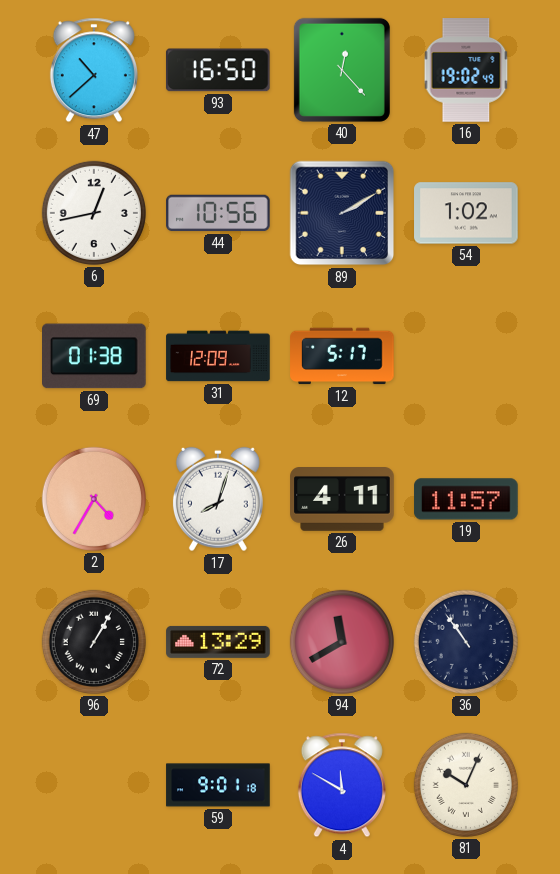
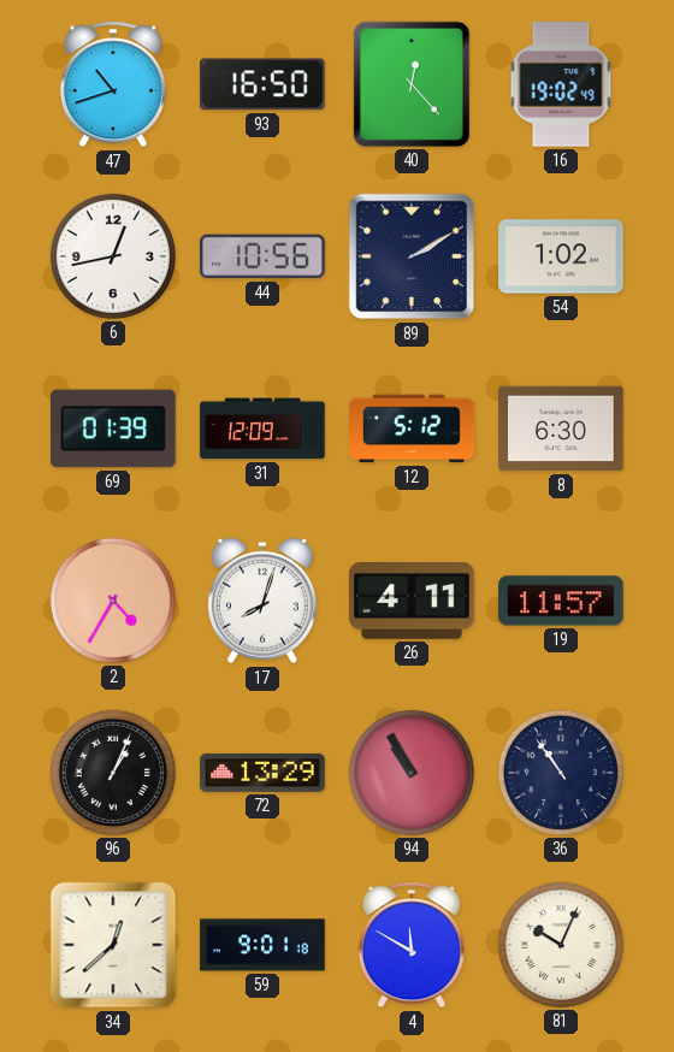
47: 10:38 -> 10:42
69: 01:38 -> 01:39
12: 5:17 -> 5:12
8: none -> 6:30
96: 1:05 -> 1:04
94: 11:40 -> 10:55
34: none -> 12:38
